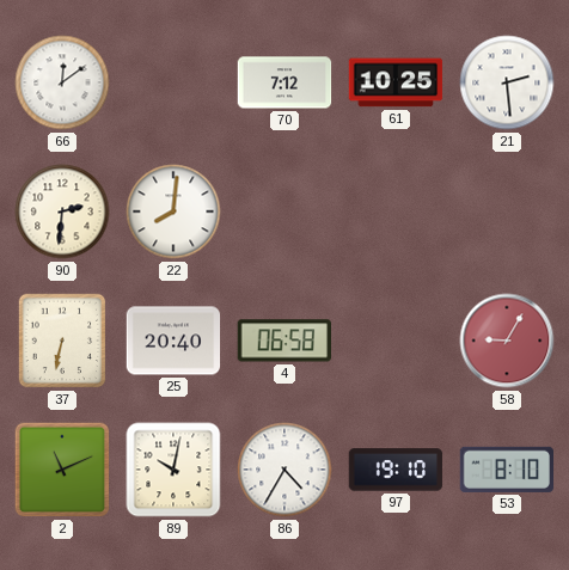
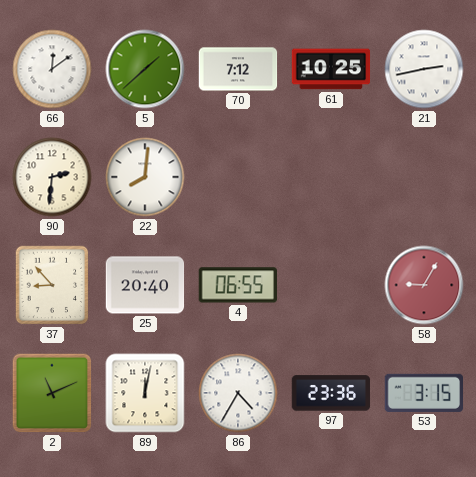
5: none -> 1:38
21: 2:29 -> 2:43
37: 6:32 -> 8:53
4: 06:58 -> 06:55
89: 10:02 -> 12:02
97: 19:10 -> 23:36
53: 8:10 -> 3:15
